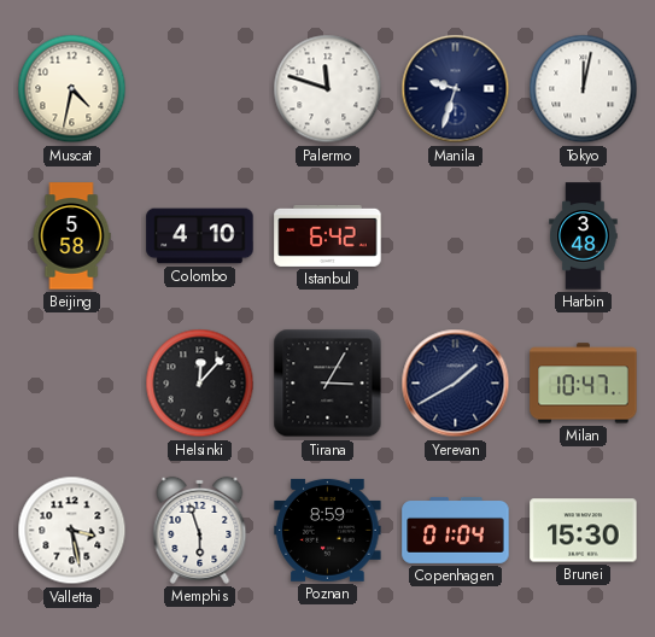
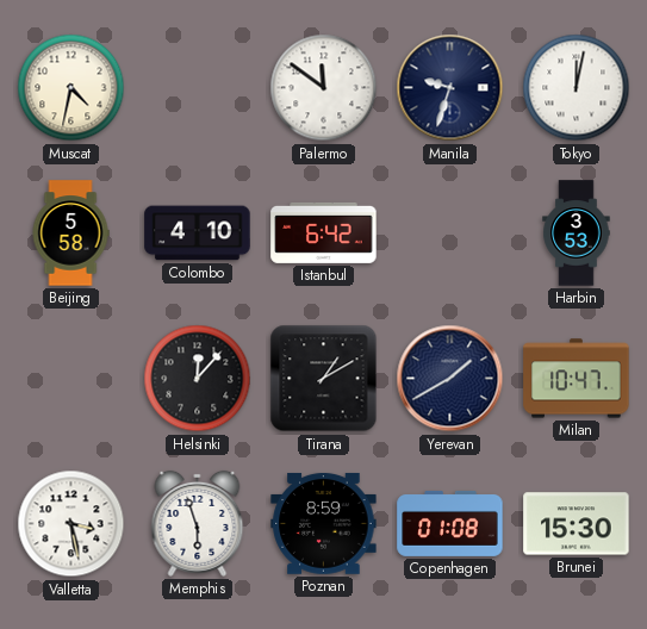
Palermo: 11:48 -> 11:51
Harbin: 3:48 -> 3:53
Tirana: 3:05 -> 1:10
Copenhagen: 01:04 -> 01:08
